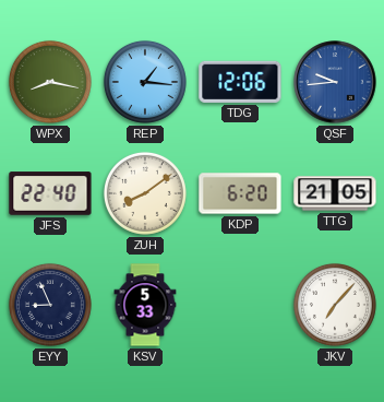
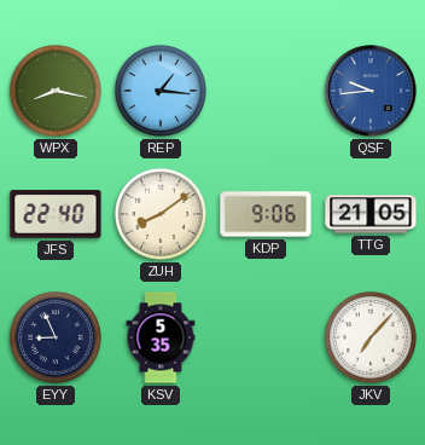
TDG: 12:06 -> none
KDP: 6:20 -> 9:06
KSV: 5:33 -> 5:35
